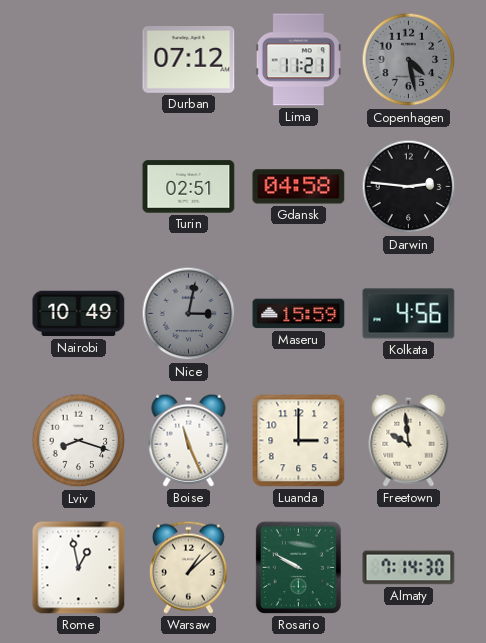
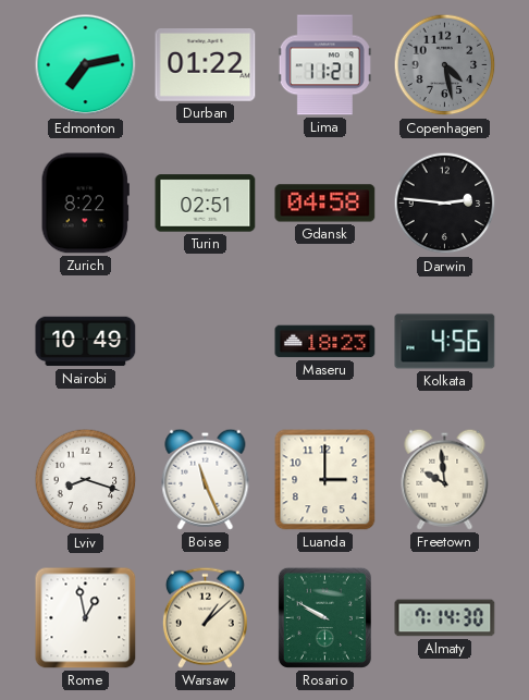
Edmonton: none -> 7:13
Durban: 07:12 -> 01:22
Zurich: none -> 8:22
Nice: 3:02 -> none
Maseru: 15:59 -> 18:23
